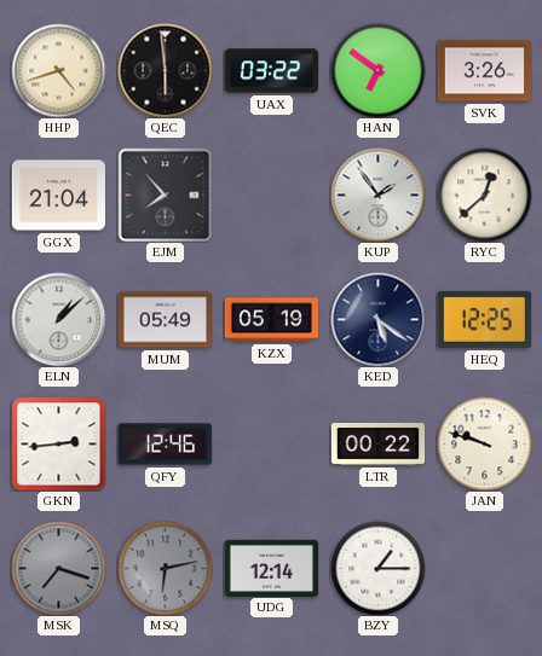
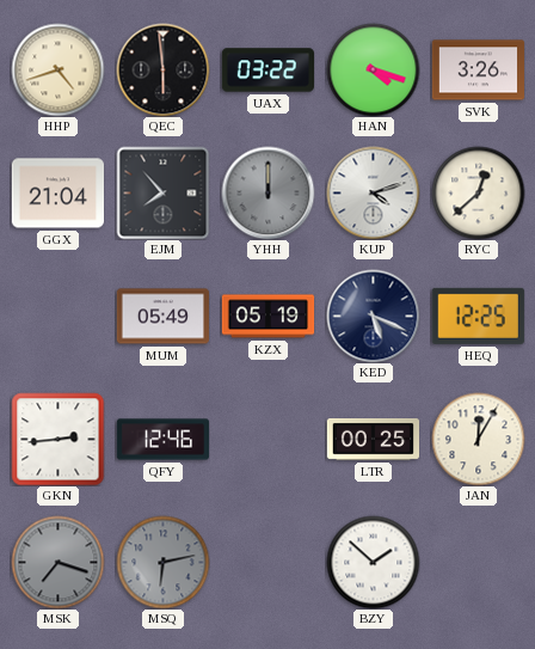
HAN: 6:51 -> 4:18
YHH: none -> 12:00
KUP: 1:54 -> 4:12
ELN: 1:08 -> none
KED: 5:21 -> 5:19
LTR: 00:22 -> 00:25
JAN: 9:48 -> 12:05
UDG: 12:14 -> none
BZY: 1:15 -> 1:52
